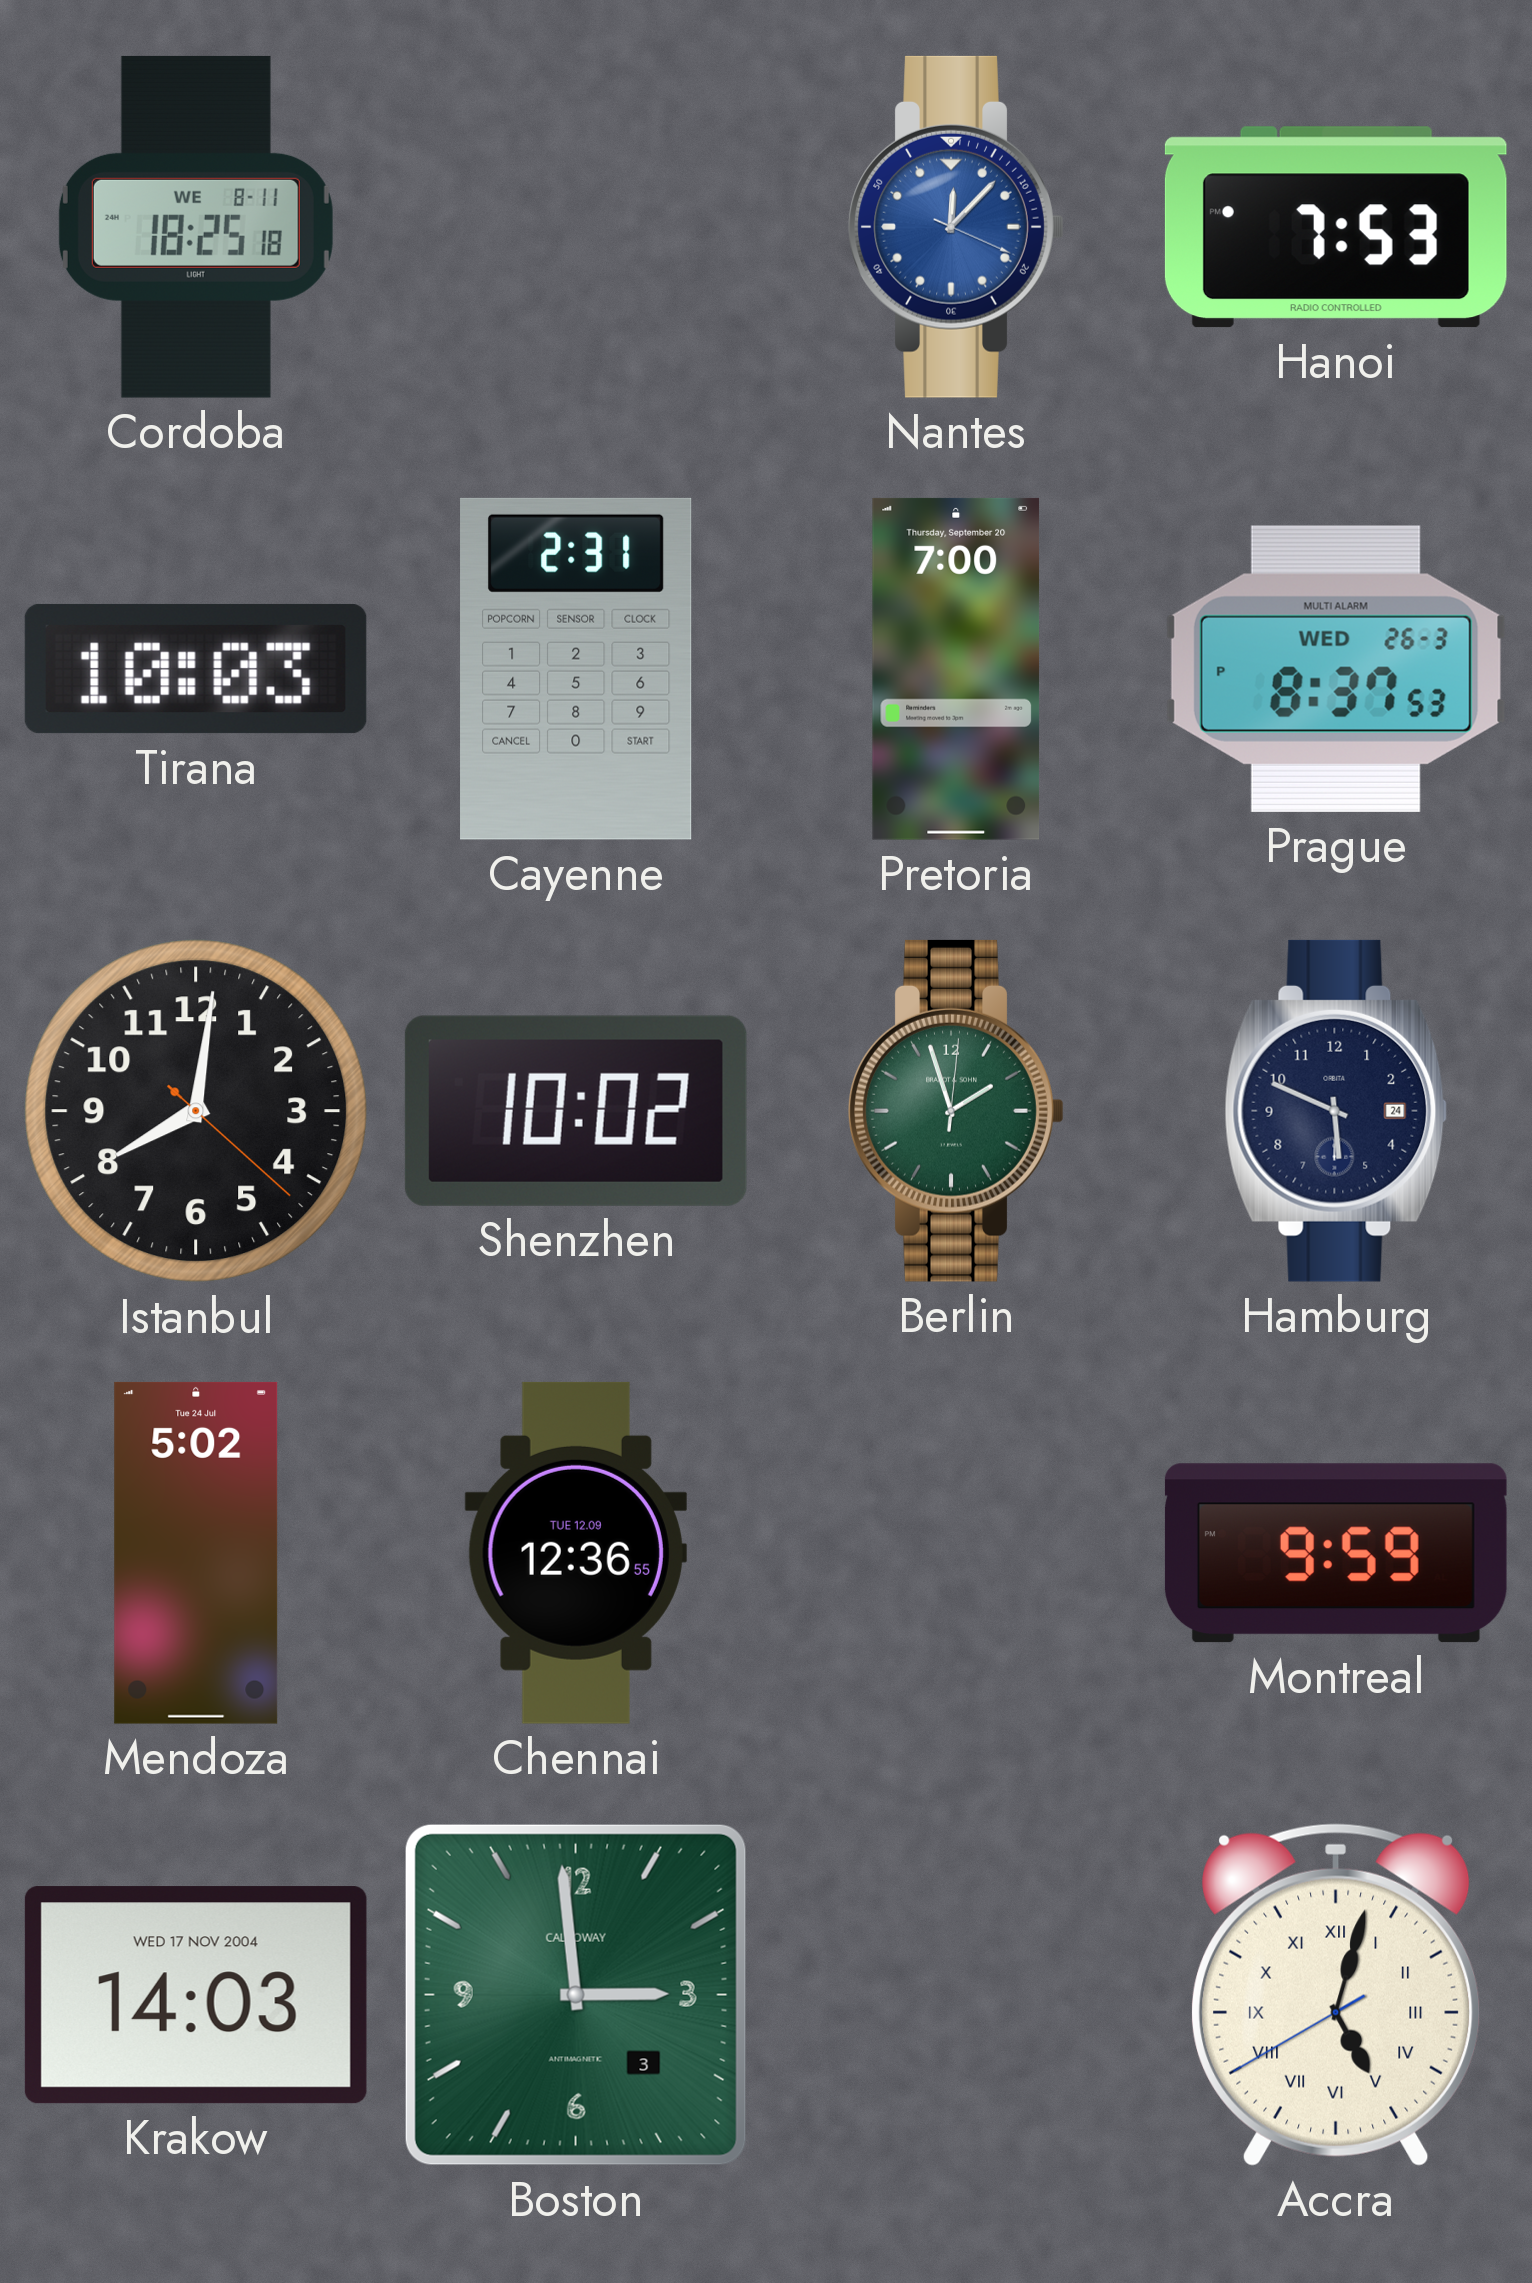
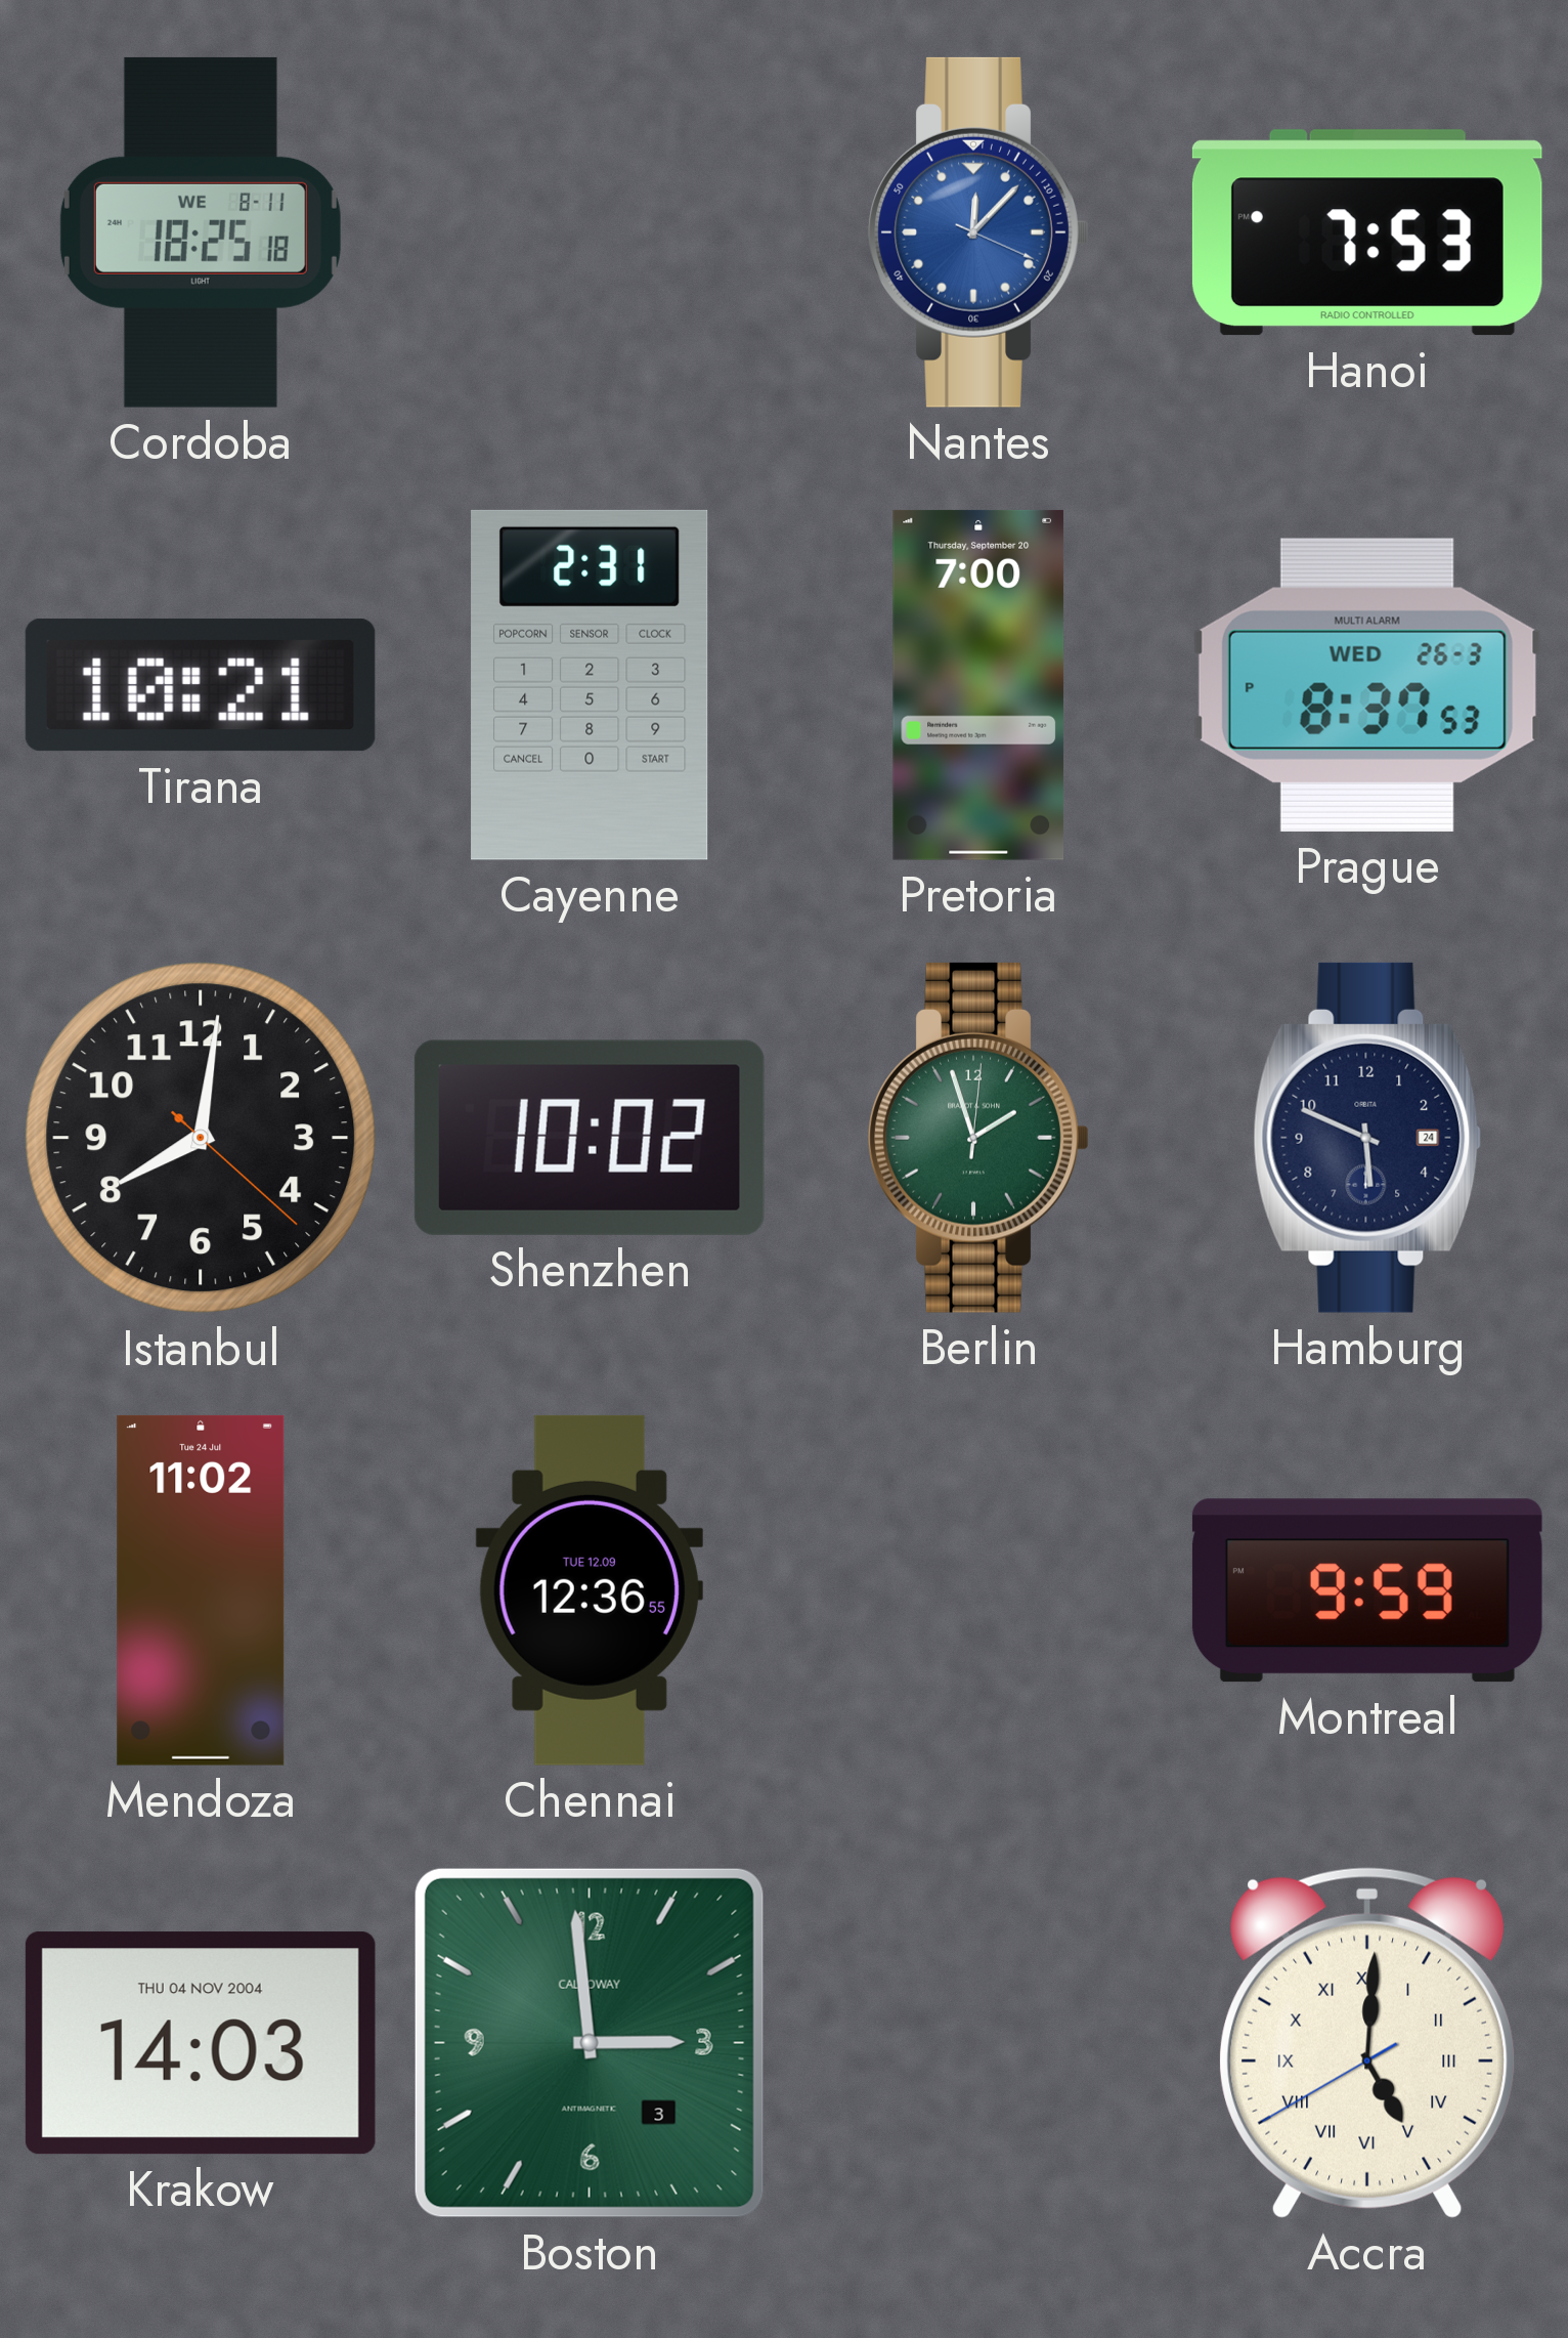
Tirana: 10:03 -> 10:21
Mendoza: 5:02 -> 11:02
Krakow date: WED 17 NOV 2004 -> THU 04 NOV 2004
Accra: 5:02 -> 5:00
